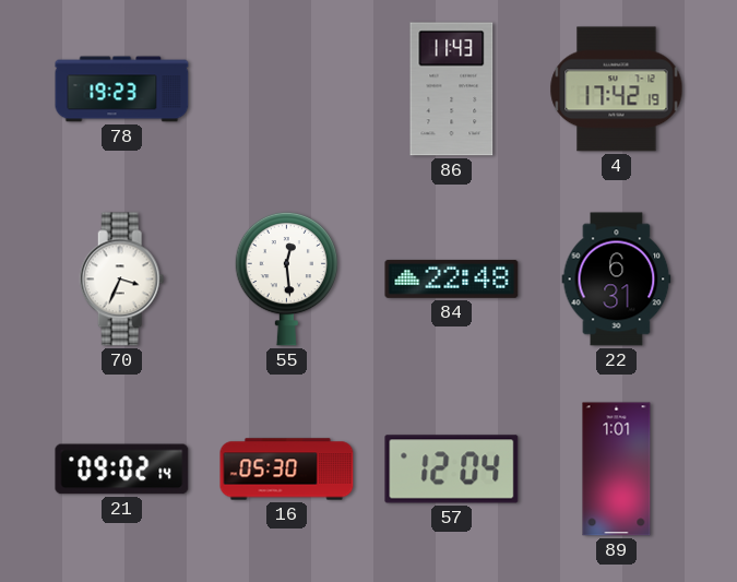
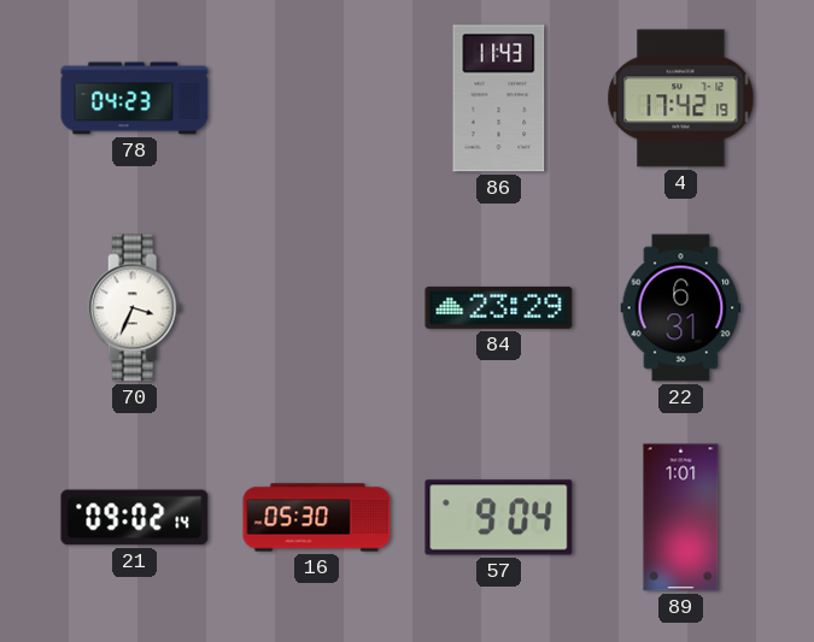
78: 19:23 -> 04:23
55: 12:29 -> none
84: 22:48 -> 23:29
57: 12:04 -> 9:04
